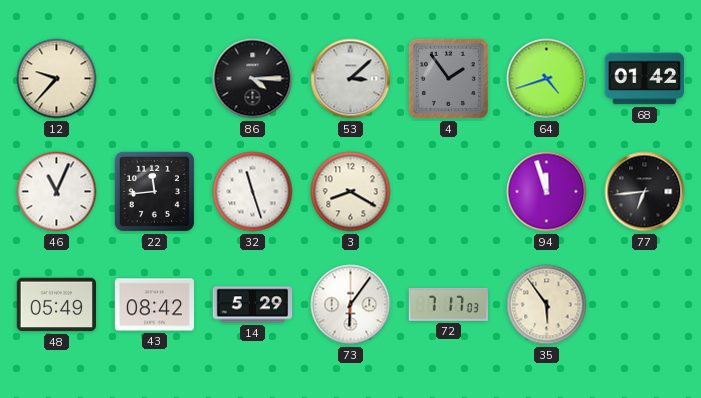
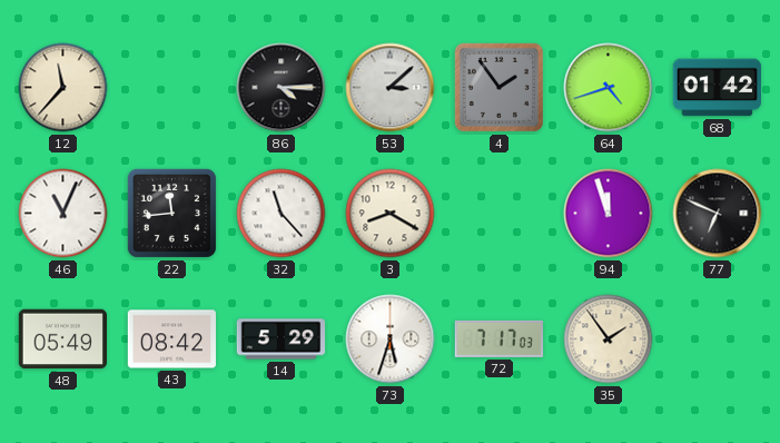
12: 9:37 -> 11:37
32: 11:27 -> 11:23
77: 6:44 -> 6:49
73: 6:06 -> 5:33
35: 5:54 -> 1:54
